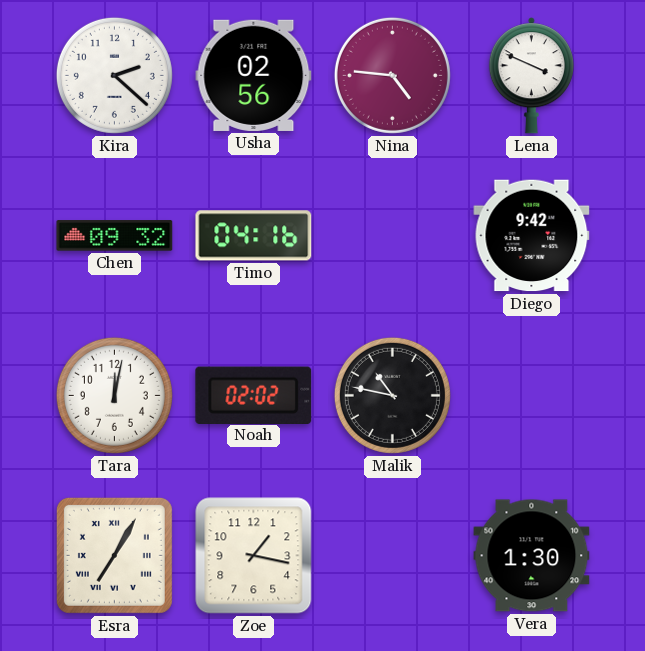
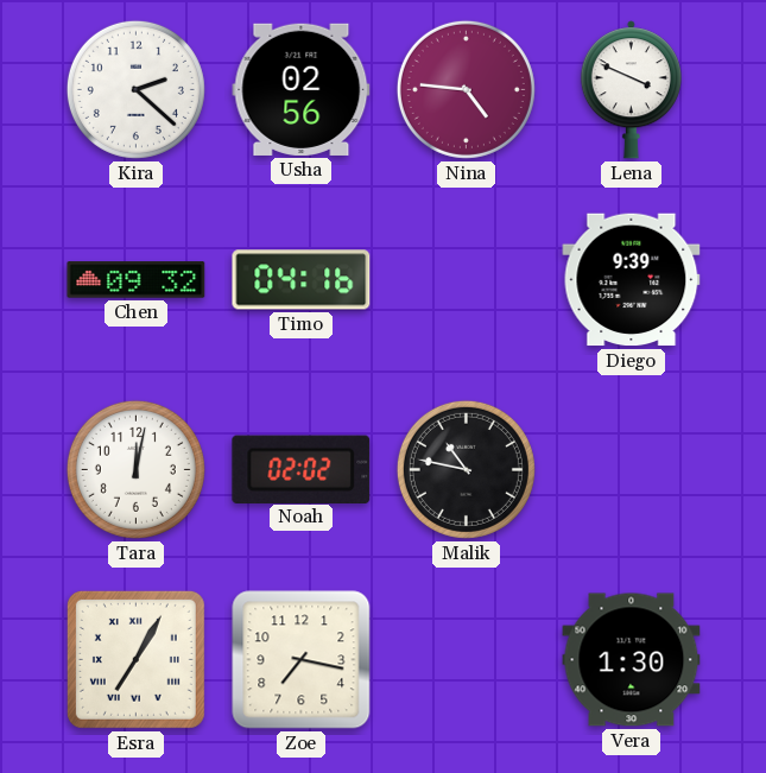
Diego: 9:42 -> 9:39
Zoe: 1:17 -> 7:17
